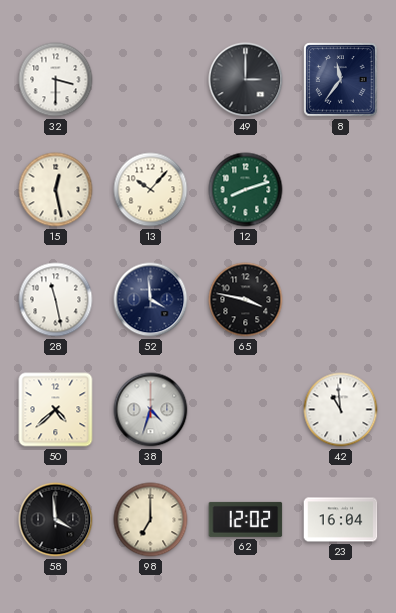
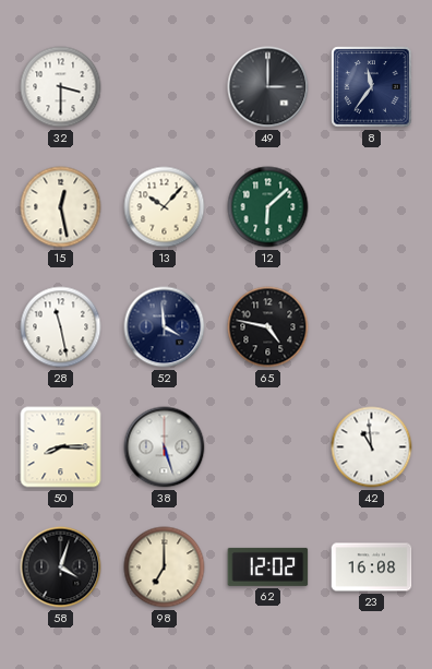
12: 8:12 -> 6:08
65: 3:47 -> 4:47
50: 4:38 -> 8:15
38: 4:33 -> 5:27
58: 3:59 -> 4:03
23: 16:04 -> 16:08
